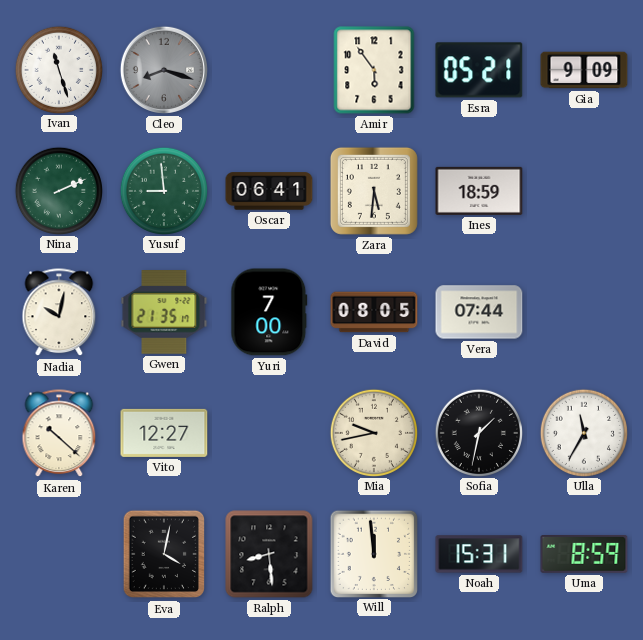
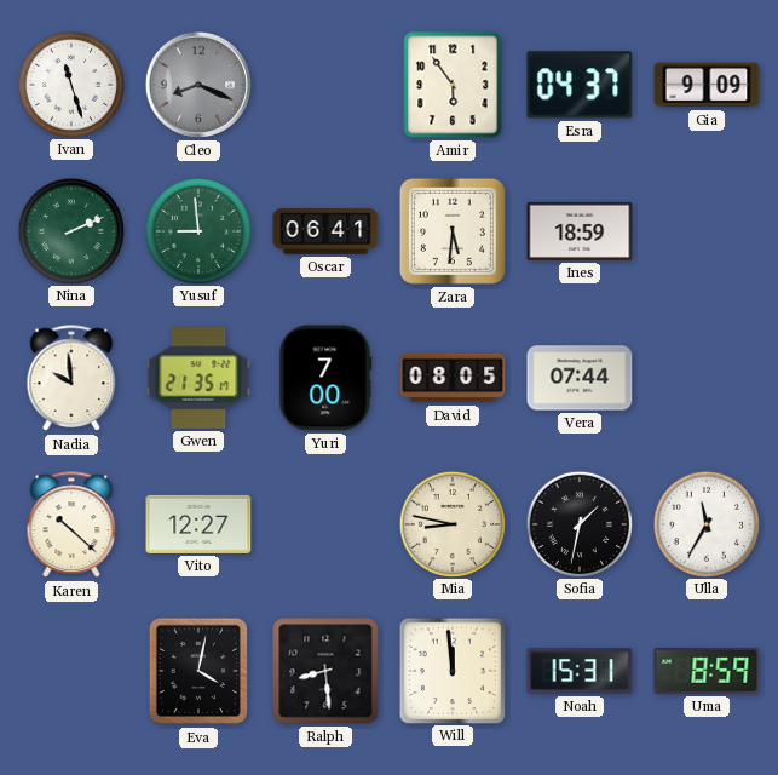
Cleo: 8:18 -> 8:19
Esra: 05:21 -> 04:37
Nadia: 10:02 -> 9:59
Mia: 9:43 -> 8:47
